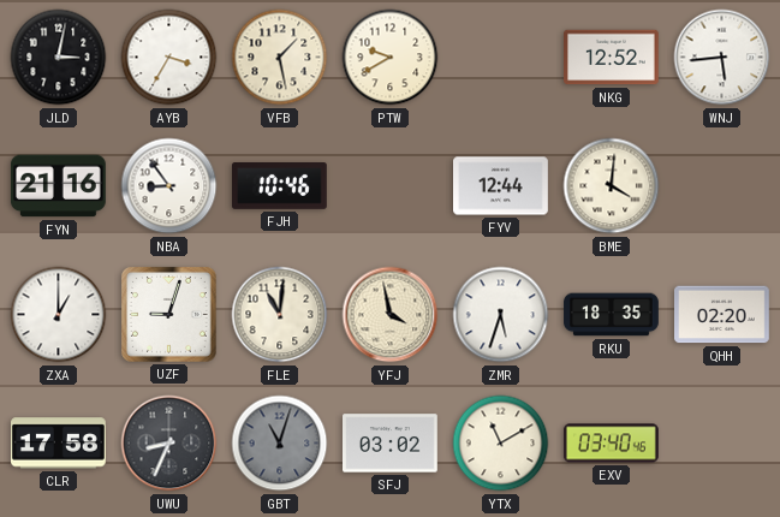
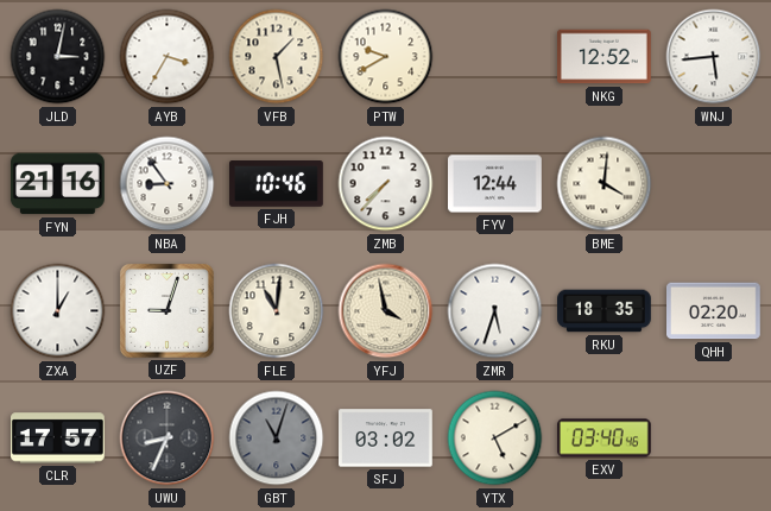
ZMB: none -> 7:37
CLR: 17:58 -> 17:57
YTX: 11:10 -> 5:10
